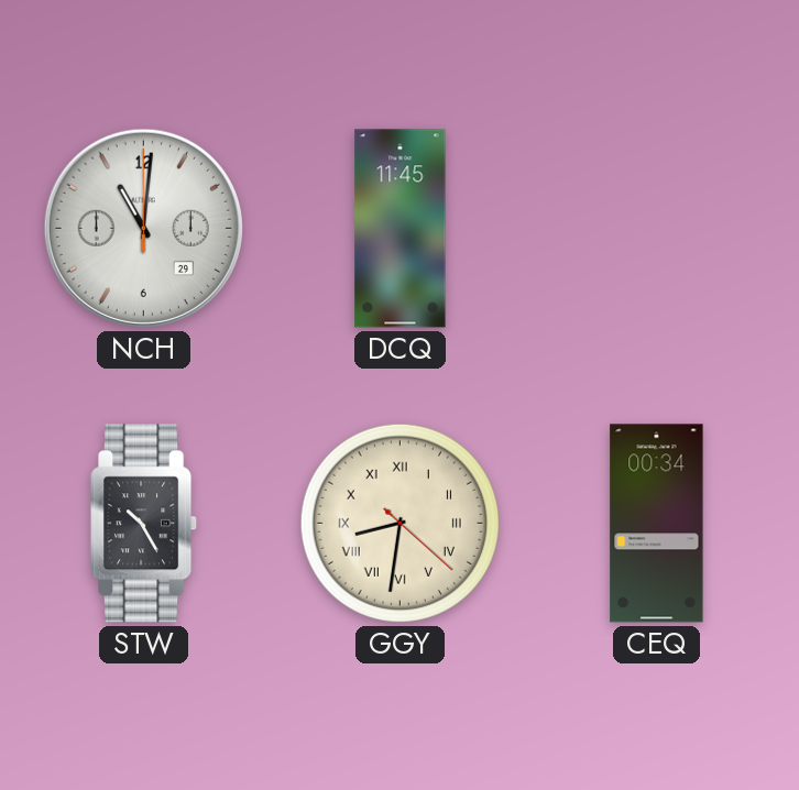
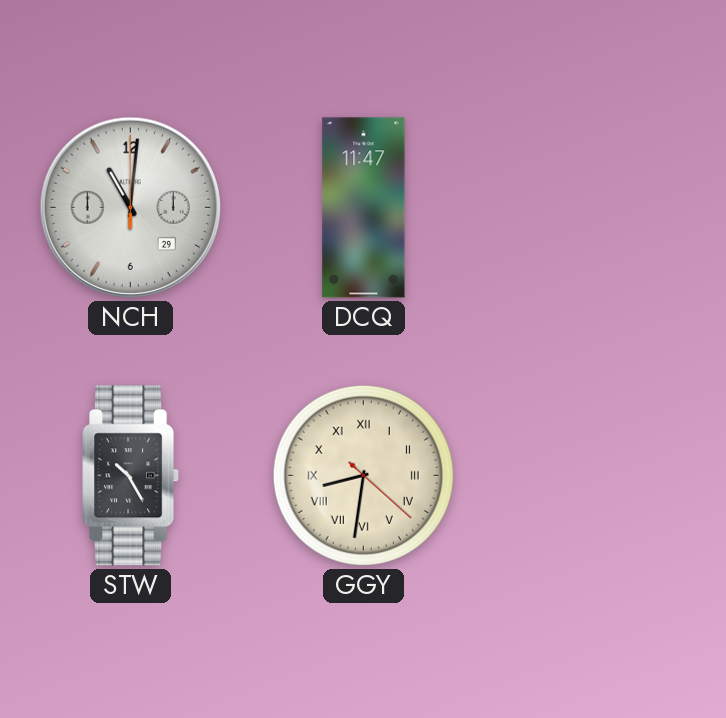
DCQ: 11:45 -> 11:47
CEQ: 00:34 -> none
